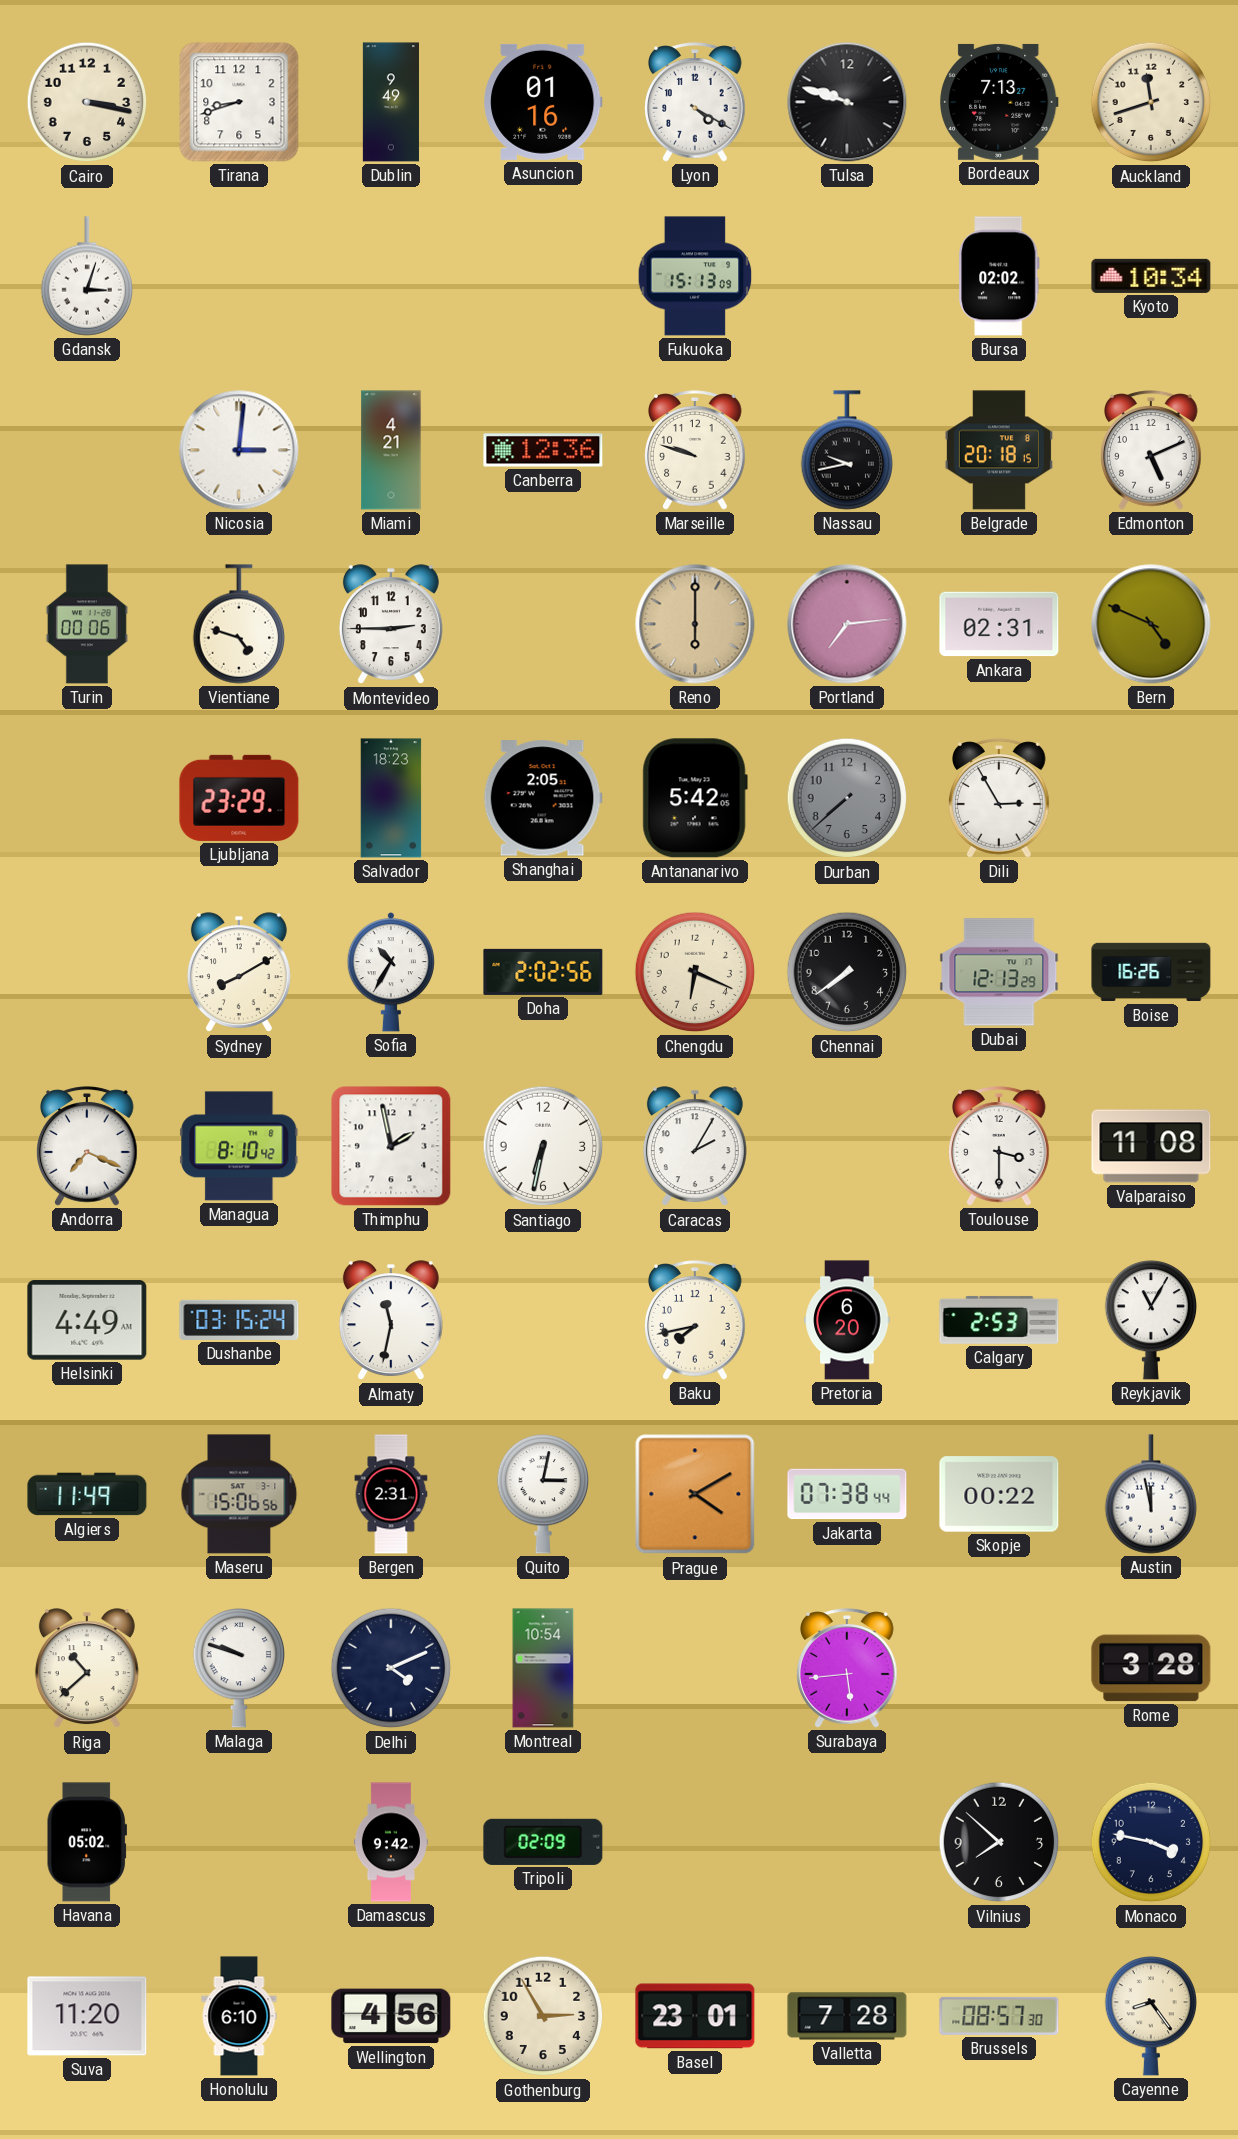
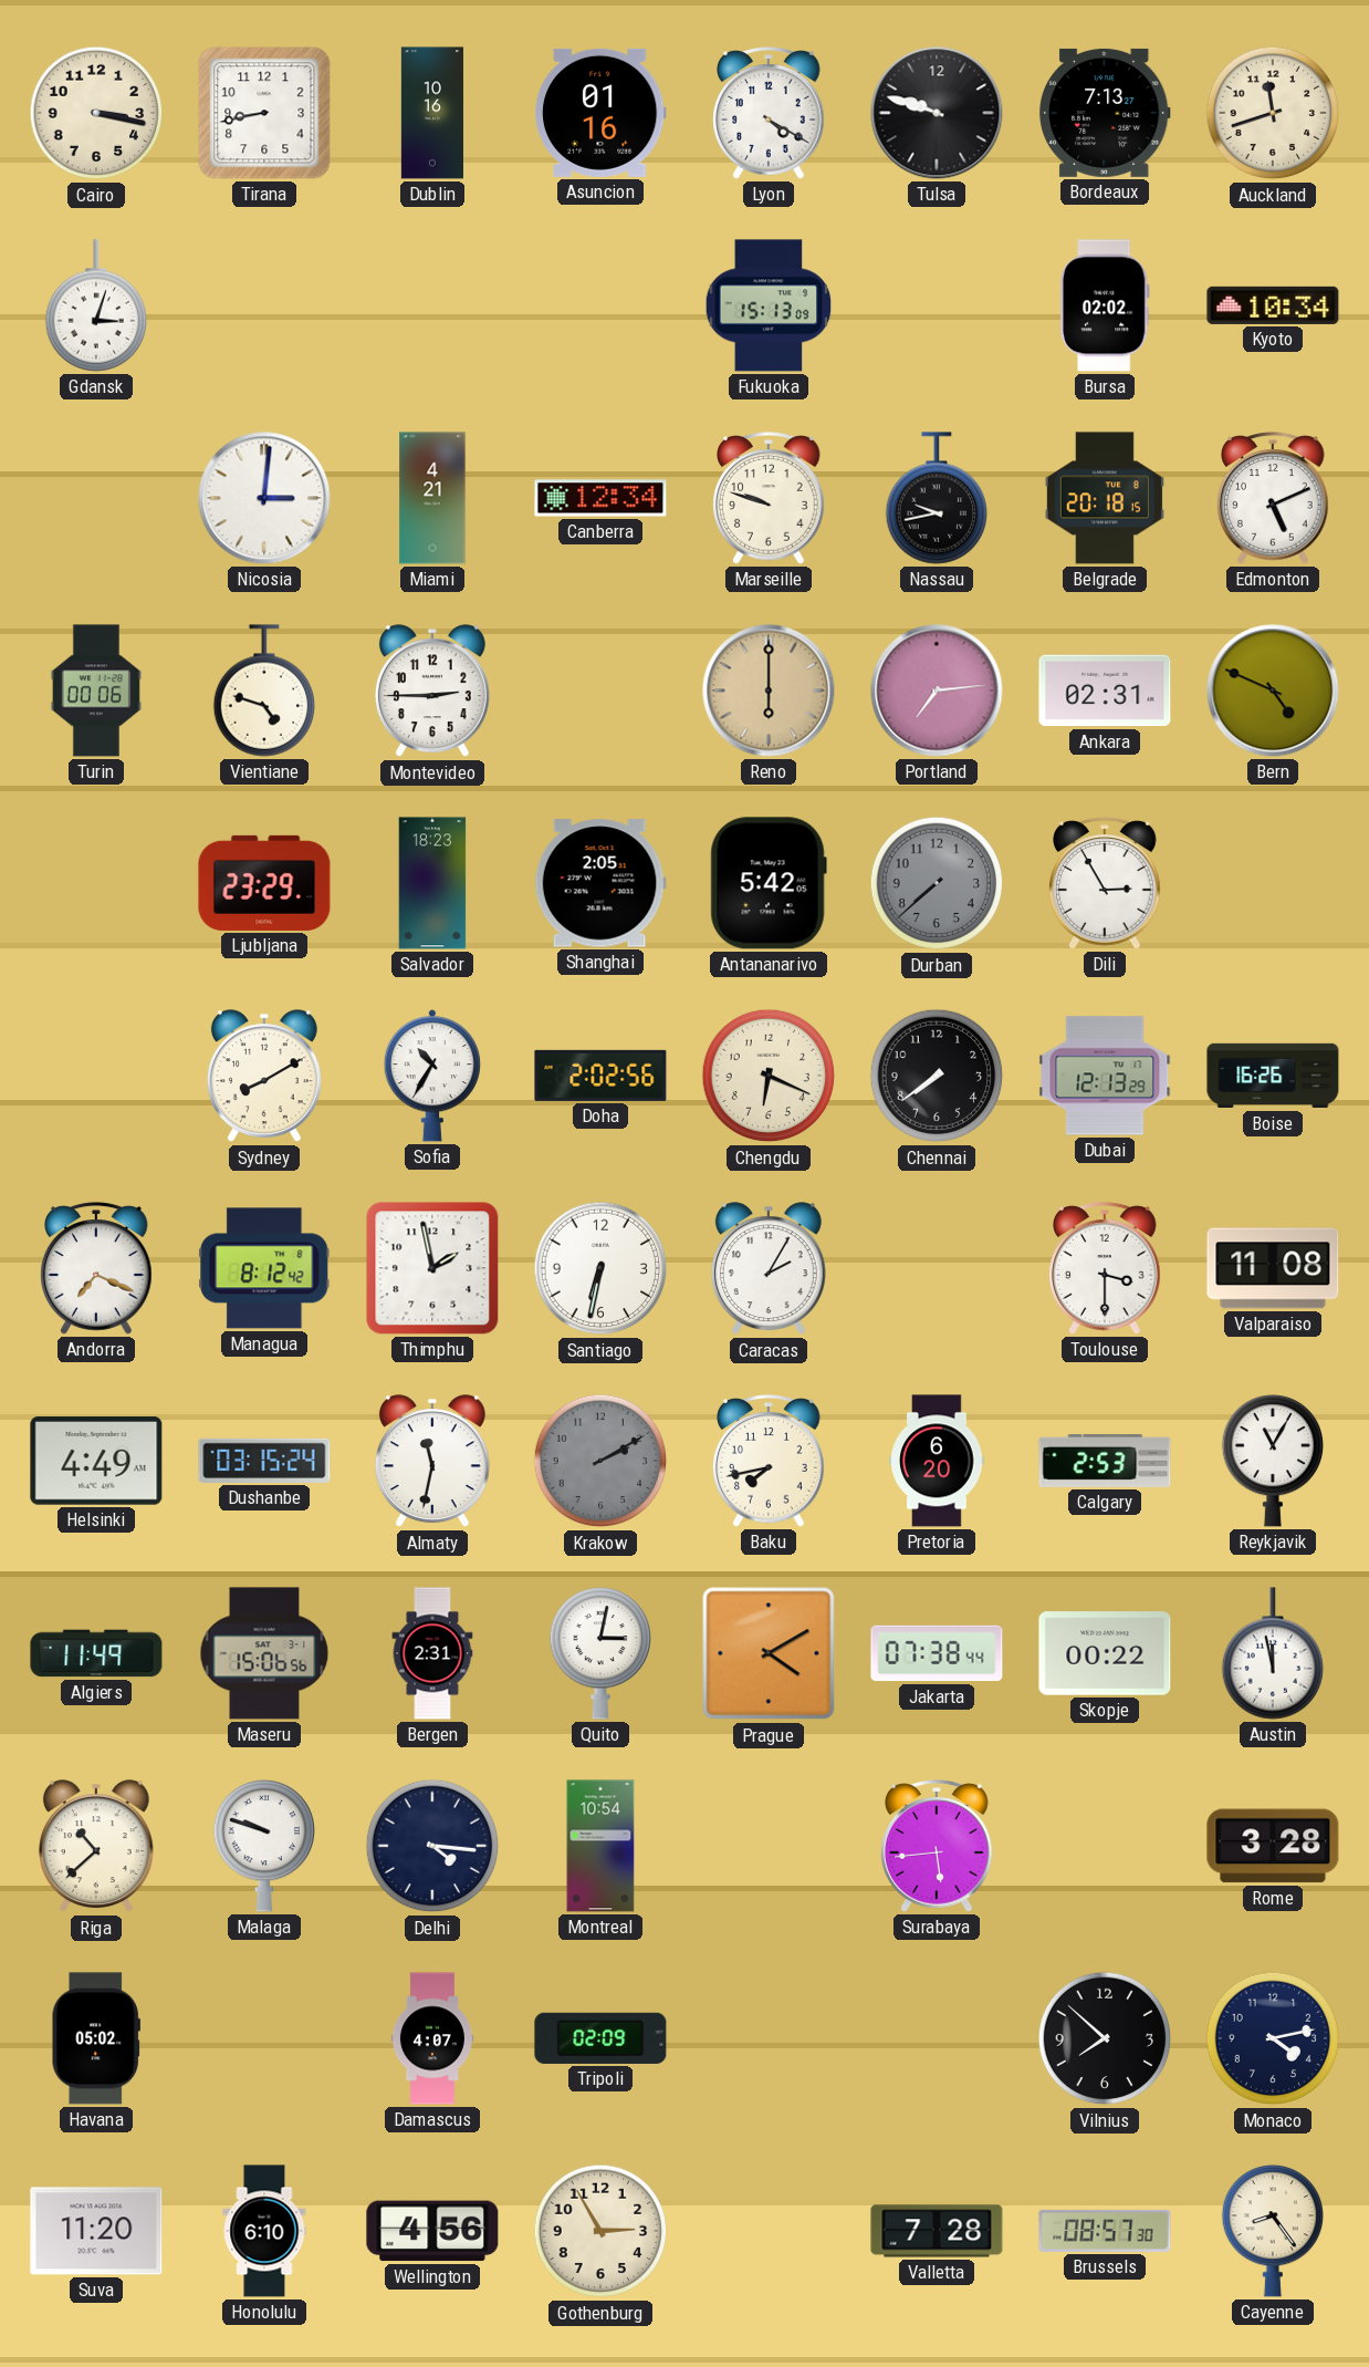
Tirana: 8:42 -> 8:43
Dublin: 9:49 -> 10:16
Canberra: 12:36 -> 12:34
Managua: 8:10 -> 8:12
Krakow: none -> 2:10
Delhi: 4:11 -> 4:16
Damascus: 9:42 -> 4:07
Monaco: 3:47 -> 4:13
Basel: 23:01 -> none
